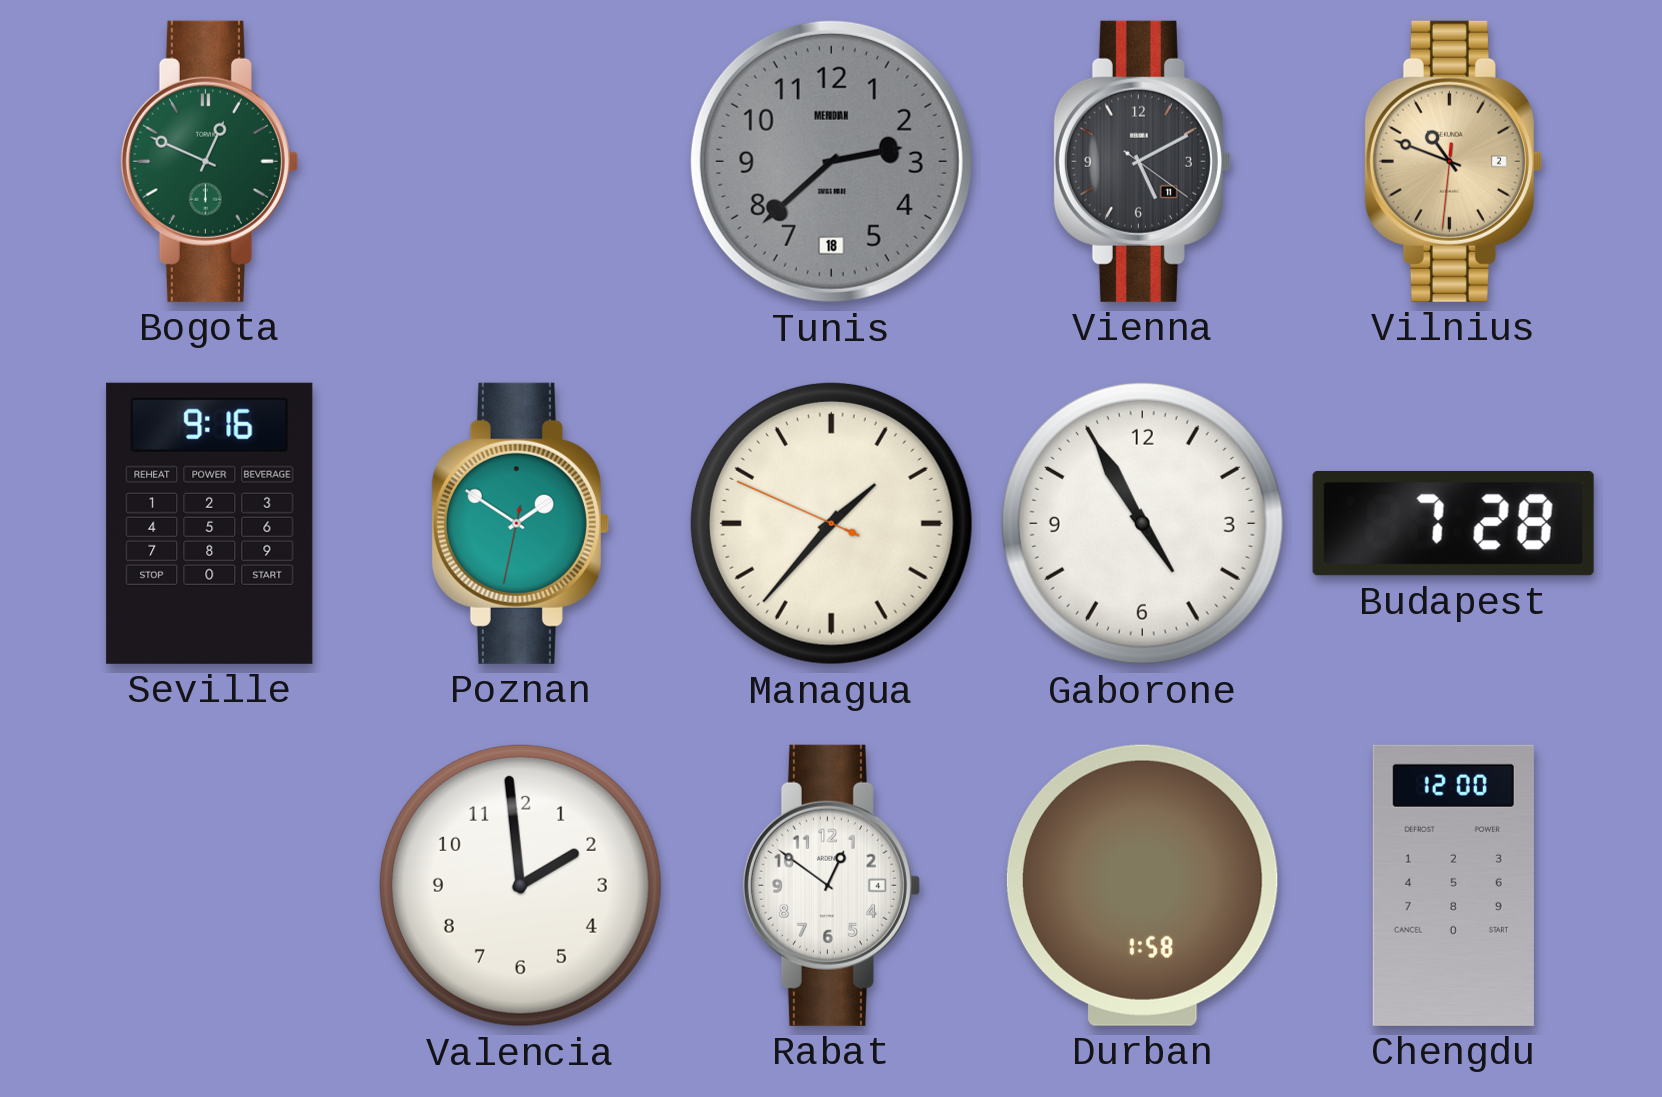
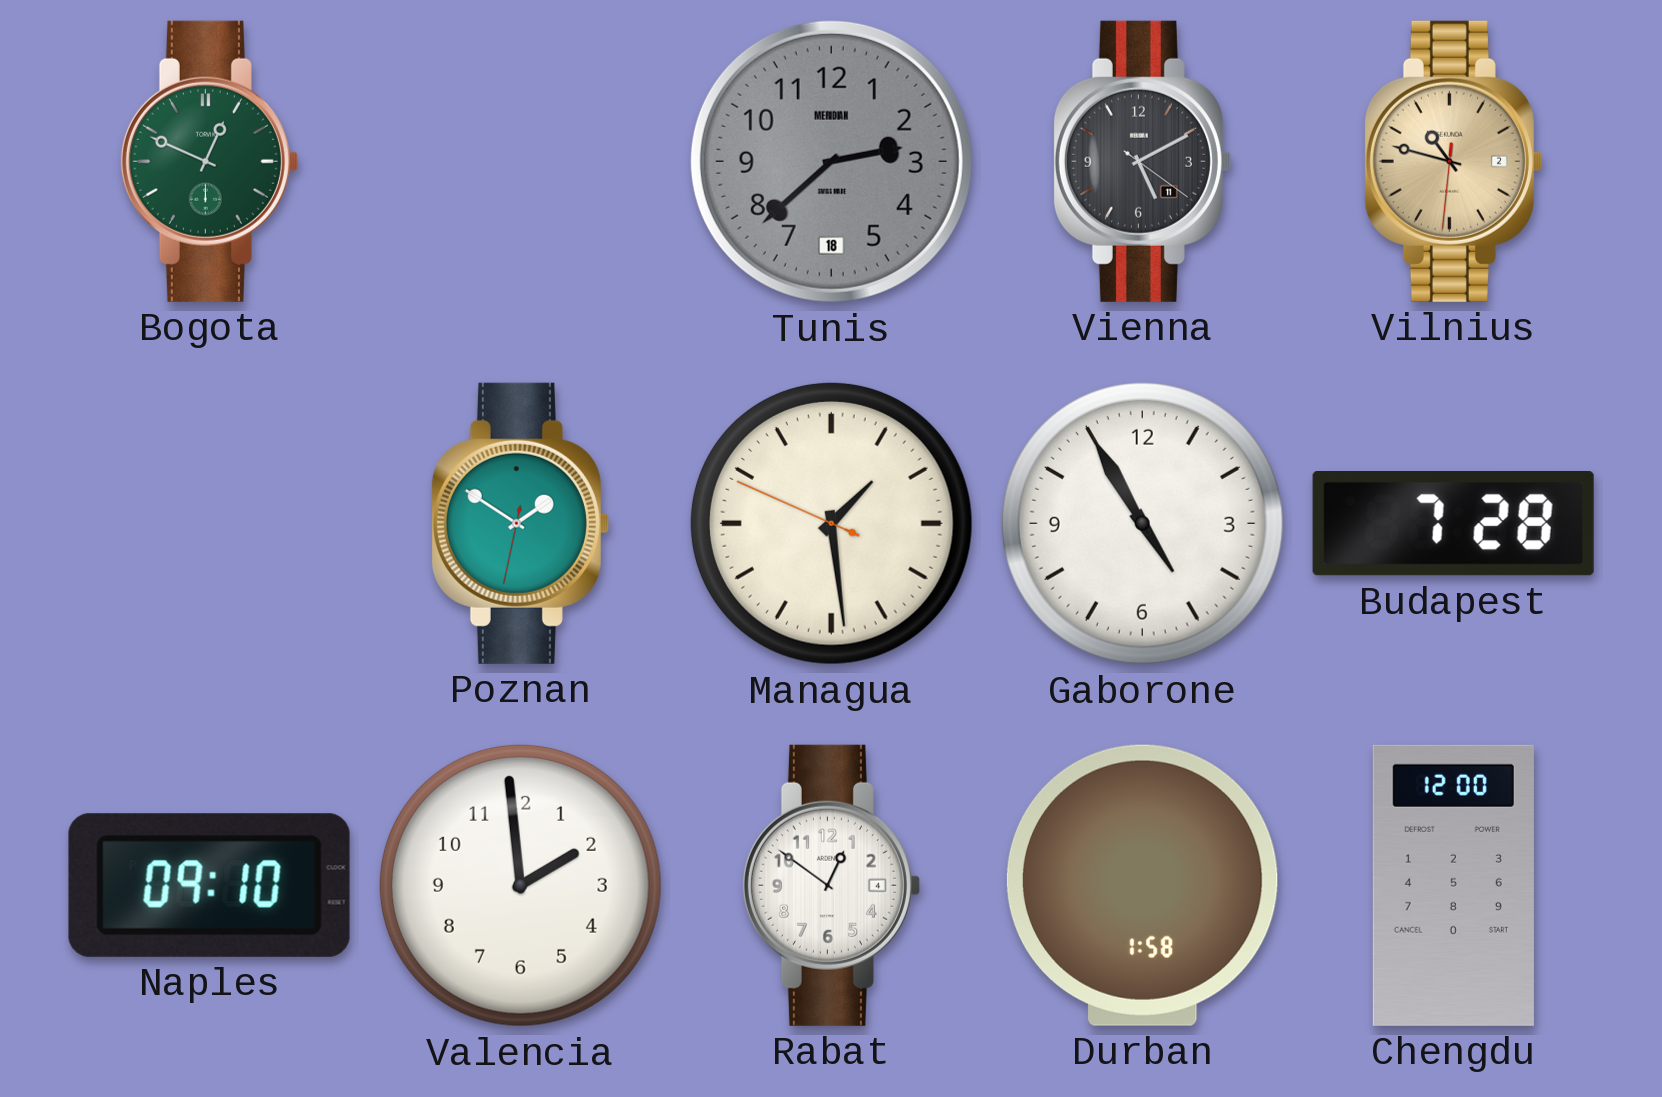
Vilnius: 10:48 -> 10:47
Seville: 9:16 -> none
Managua: 1:36 -> 1:28
Naples: none -> 09:10
